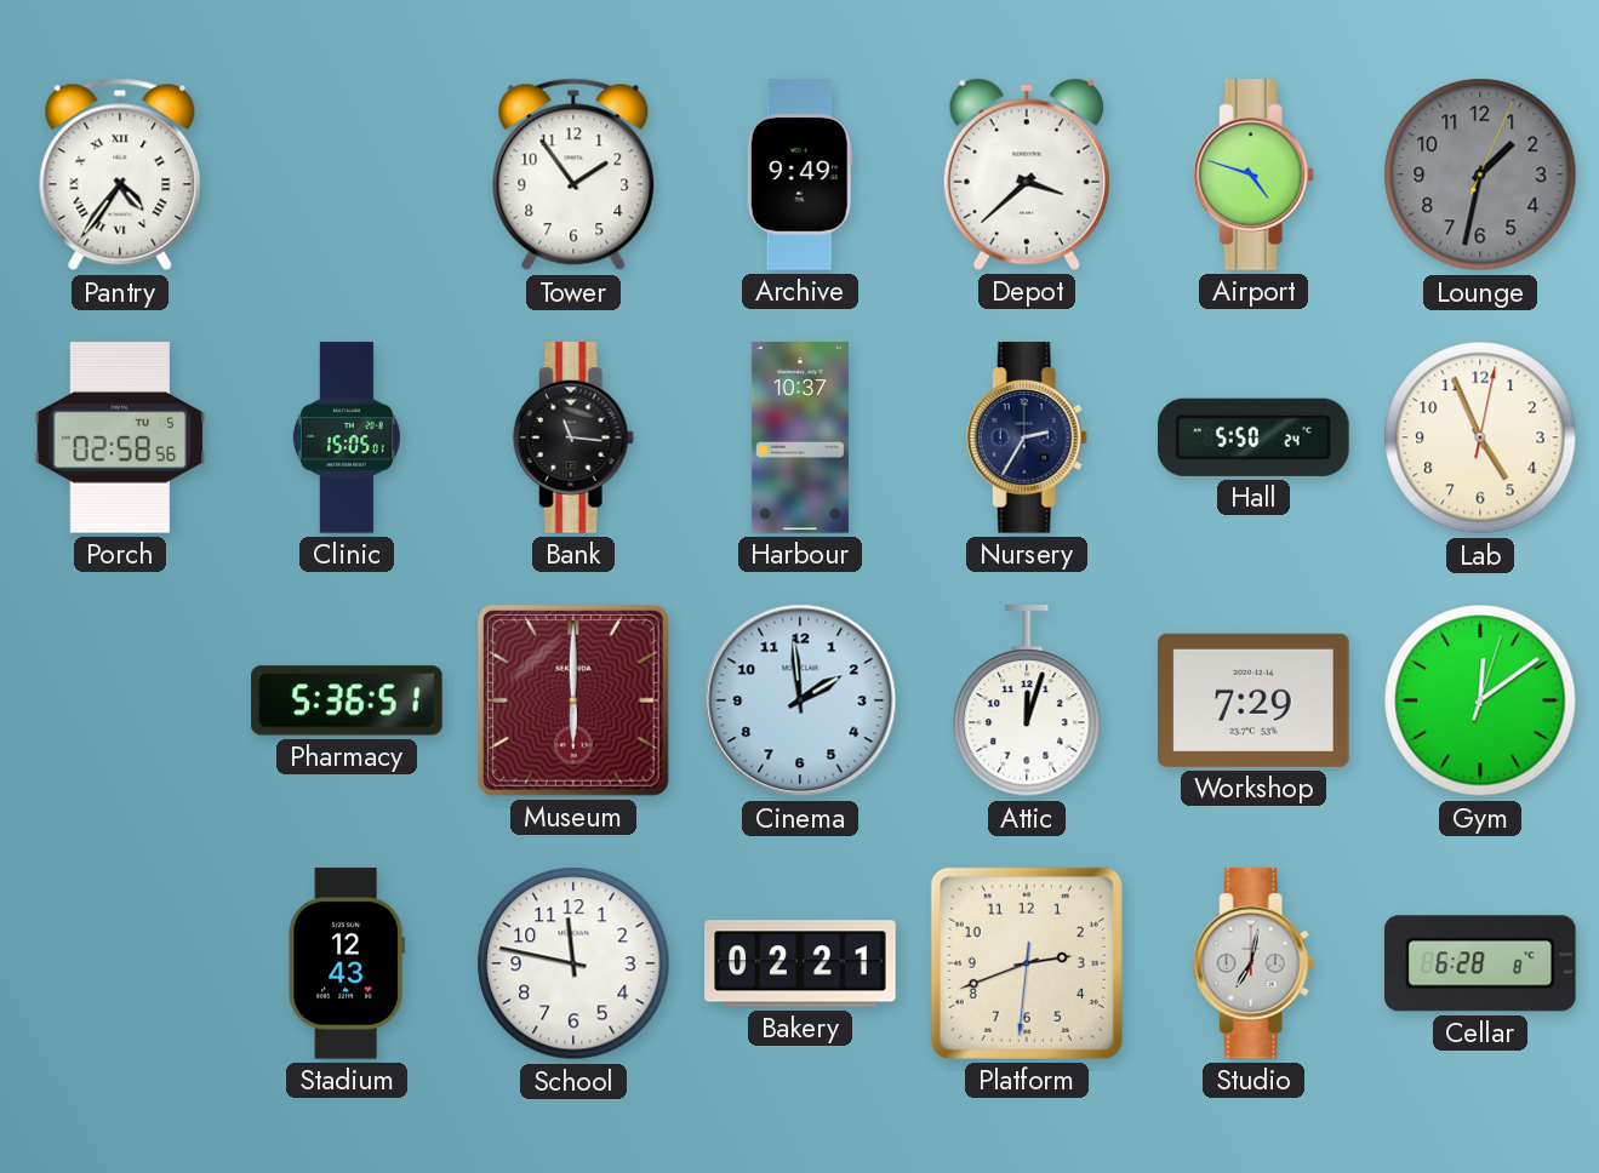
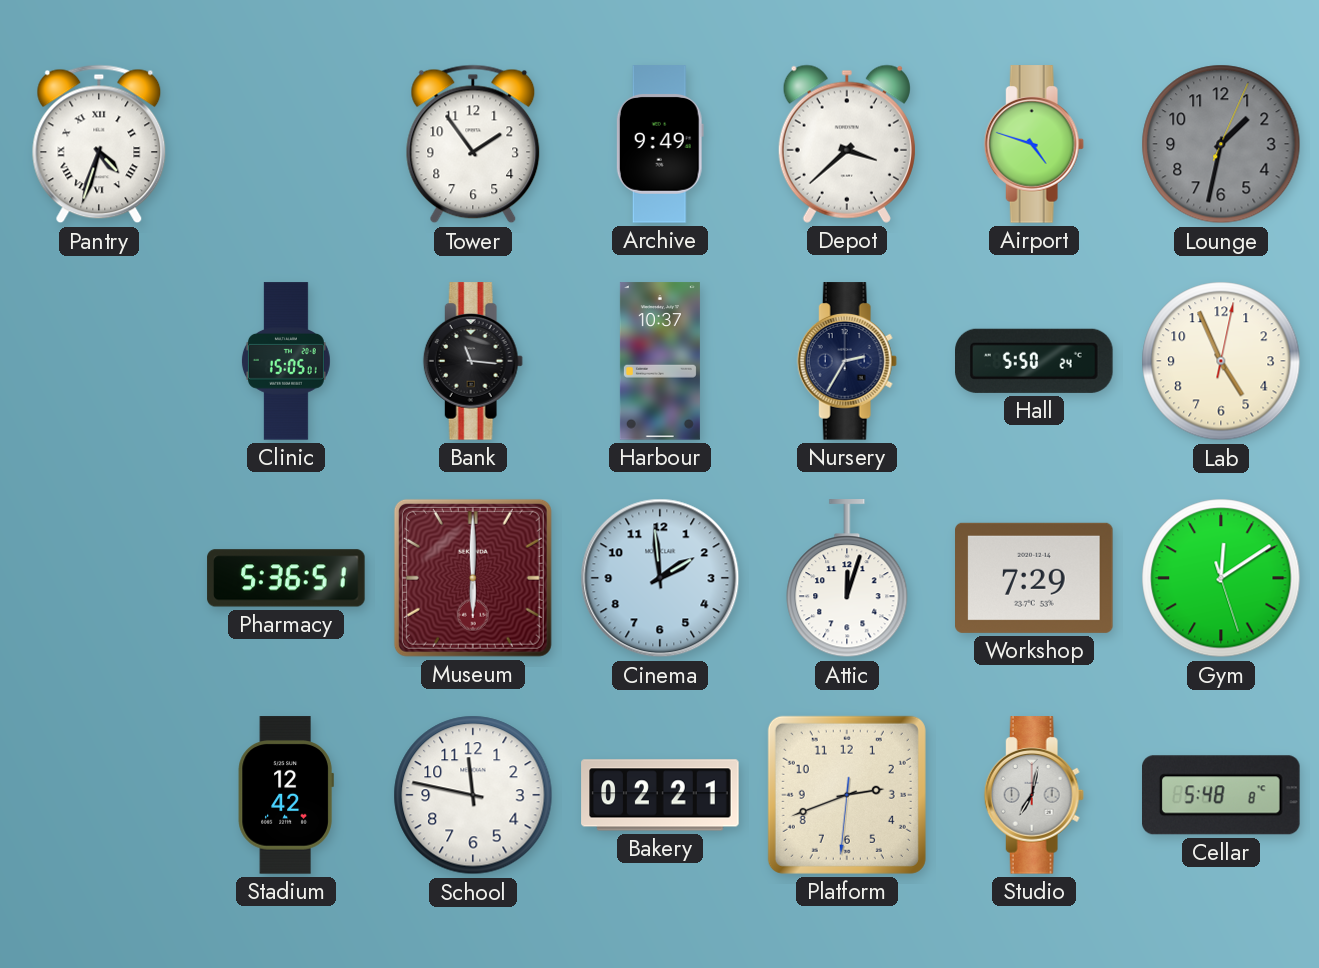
Pantry: 4:36 -> 4:33
Porch: 02:58 -> none
Gym: 12:09:03 -> 12:09:27
Stadium: 12:43 -> 12:42
Cellar: 6:28 -> 5:48
